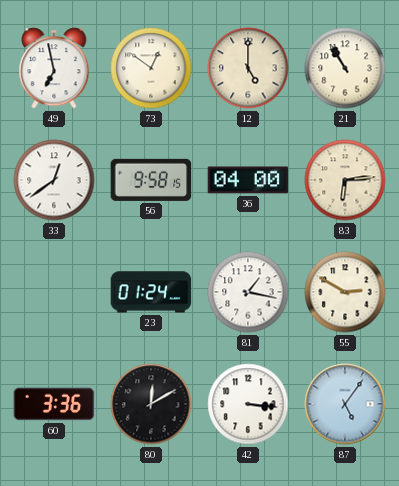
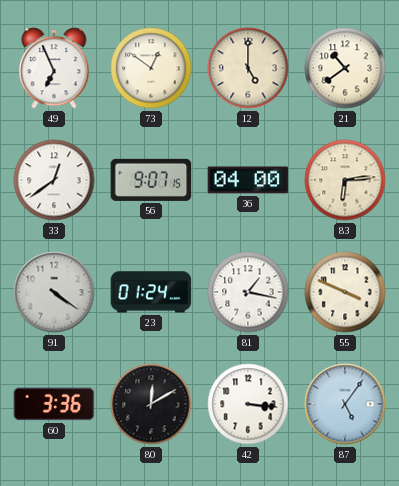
49: 6:58 -> 6:56
21: 10:55 -> 10:39
56: 9:58 -> 9:07
91: none -> 4:21
55: 2:50 -> 3:49
